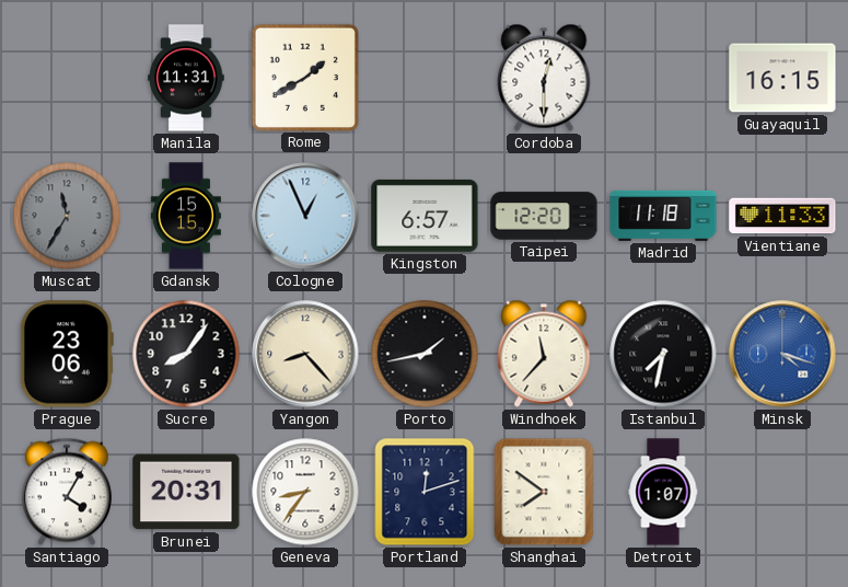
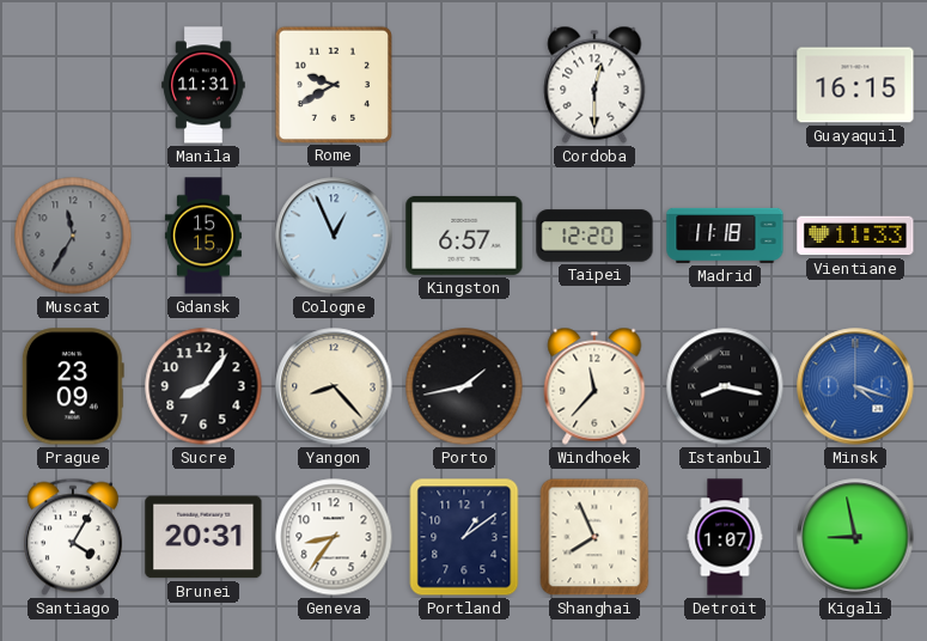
Rome: 1:40 -> 9:40
Prague: 23:06 -> 23:09
Istanbul: 7:32 -> 8:17
Portland: 12:12 -> 1:09
Shanghai: 7:51 -> 7:56
Kigali: none -> 8:58
